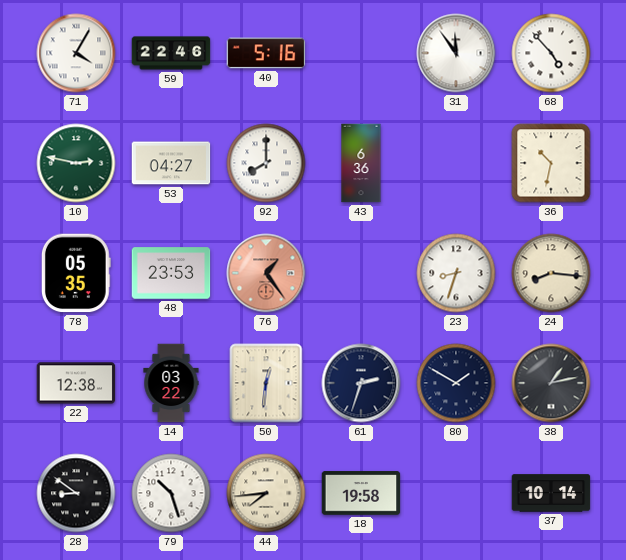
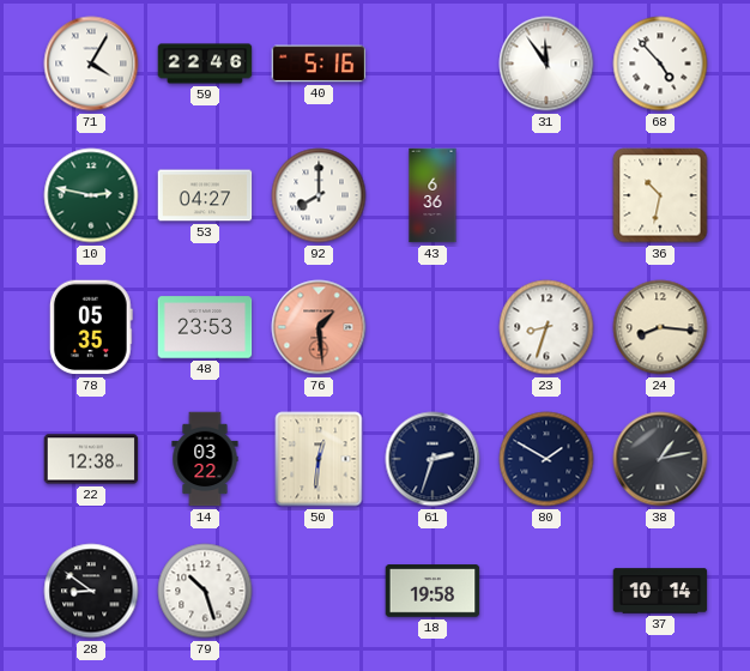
76: 1:24 -> 1:29
44: 7:44 -> none
